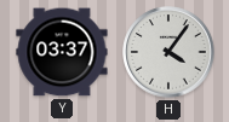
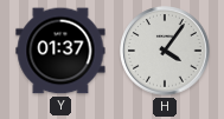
Y: 03:37 -> 01:37
